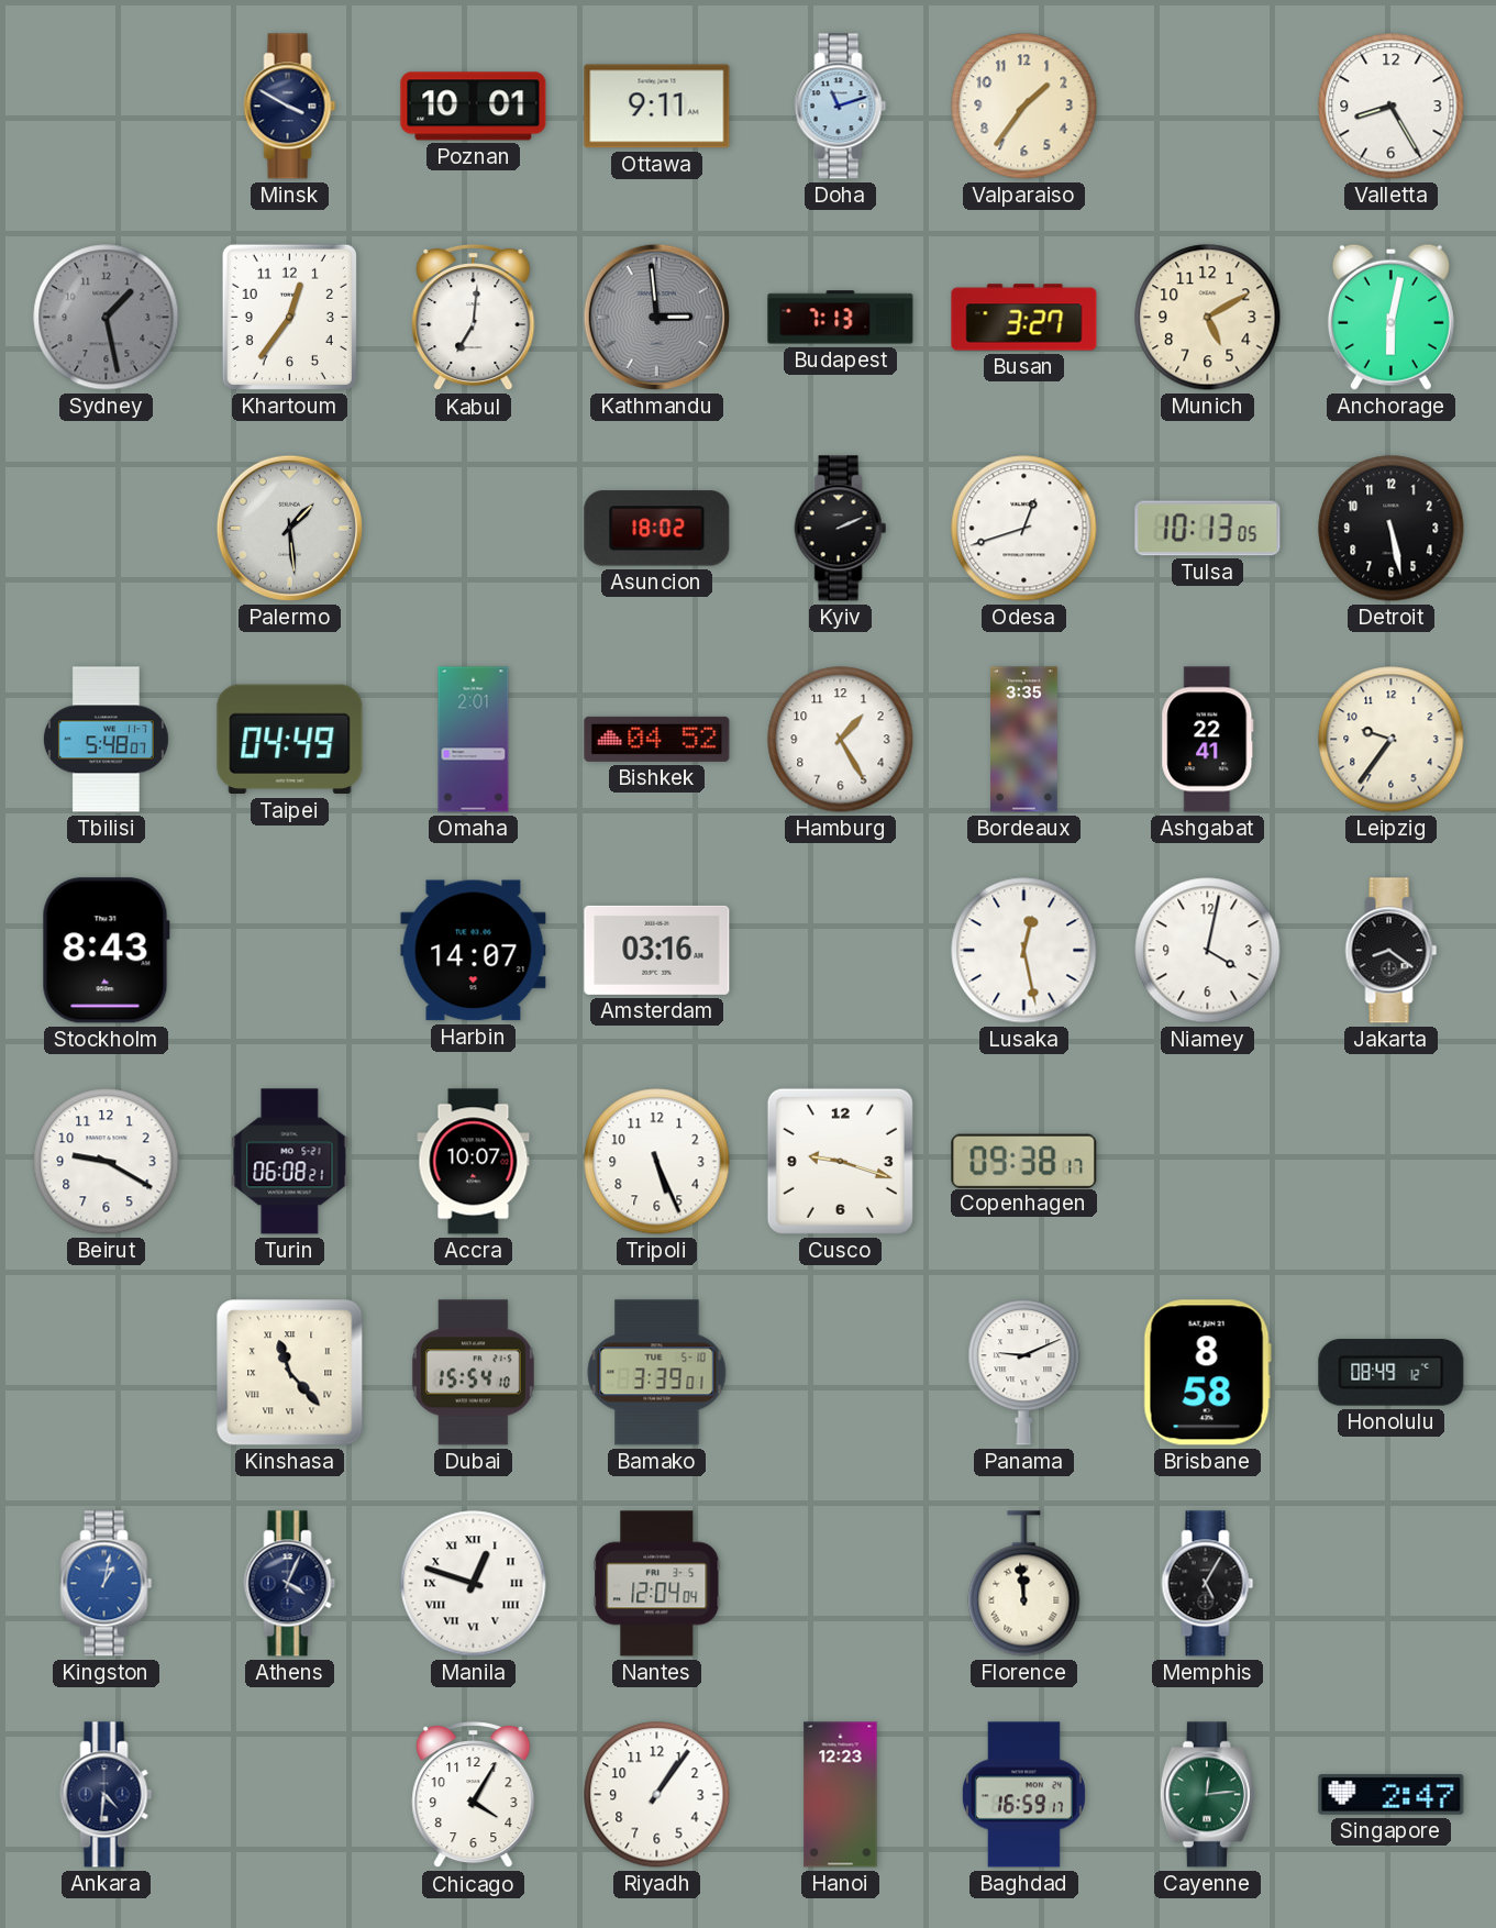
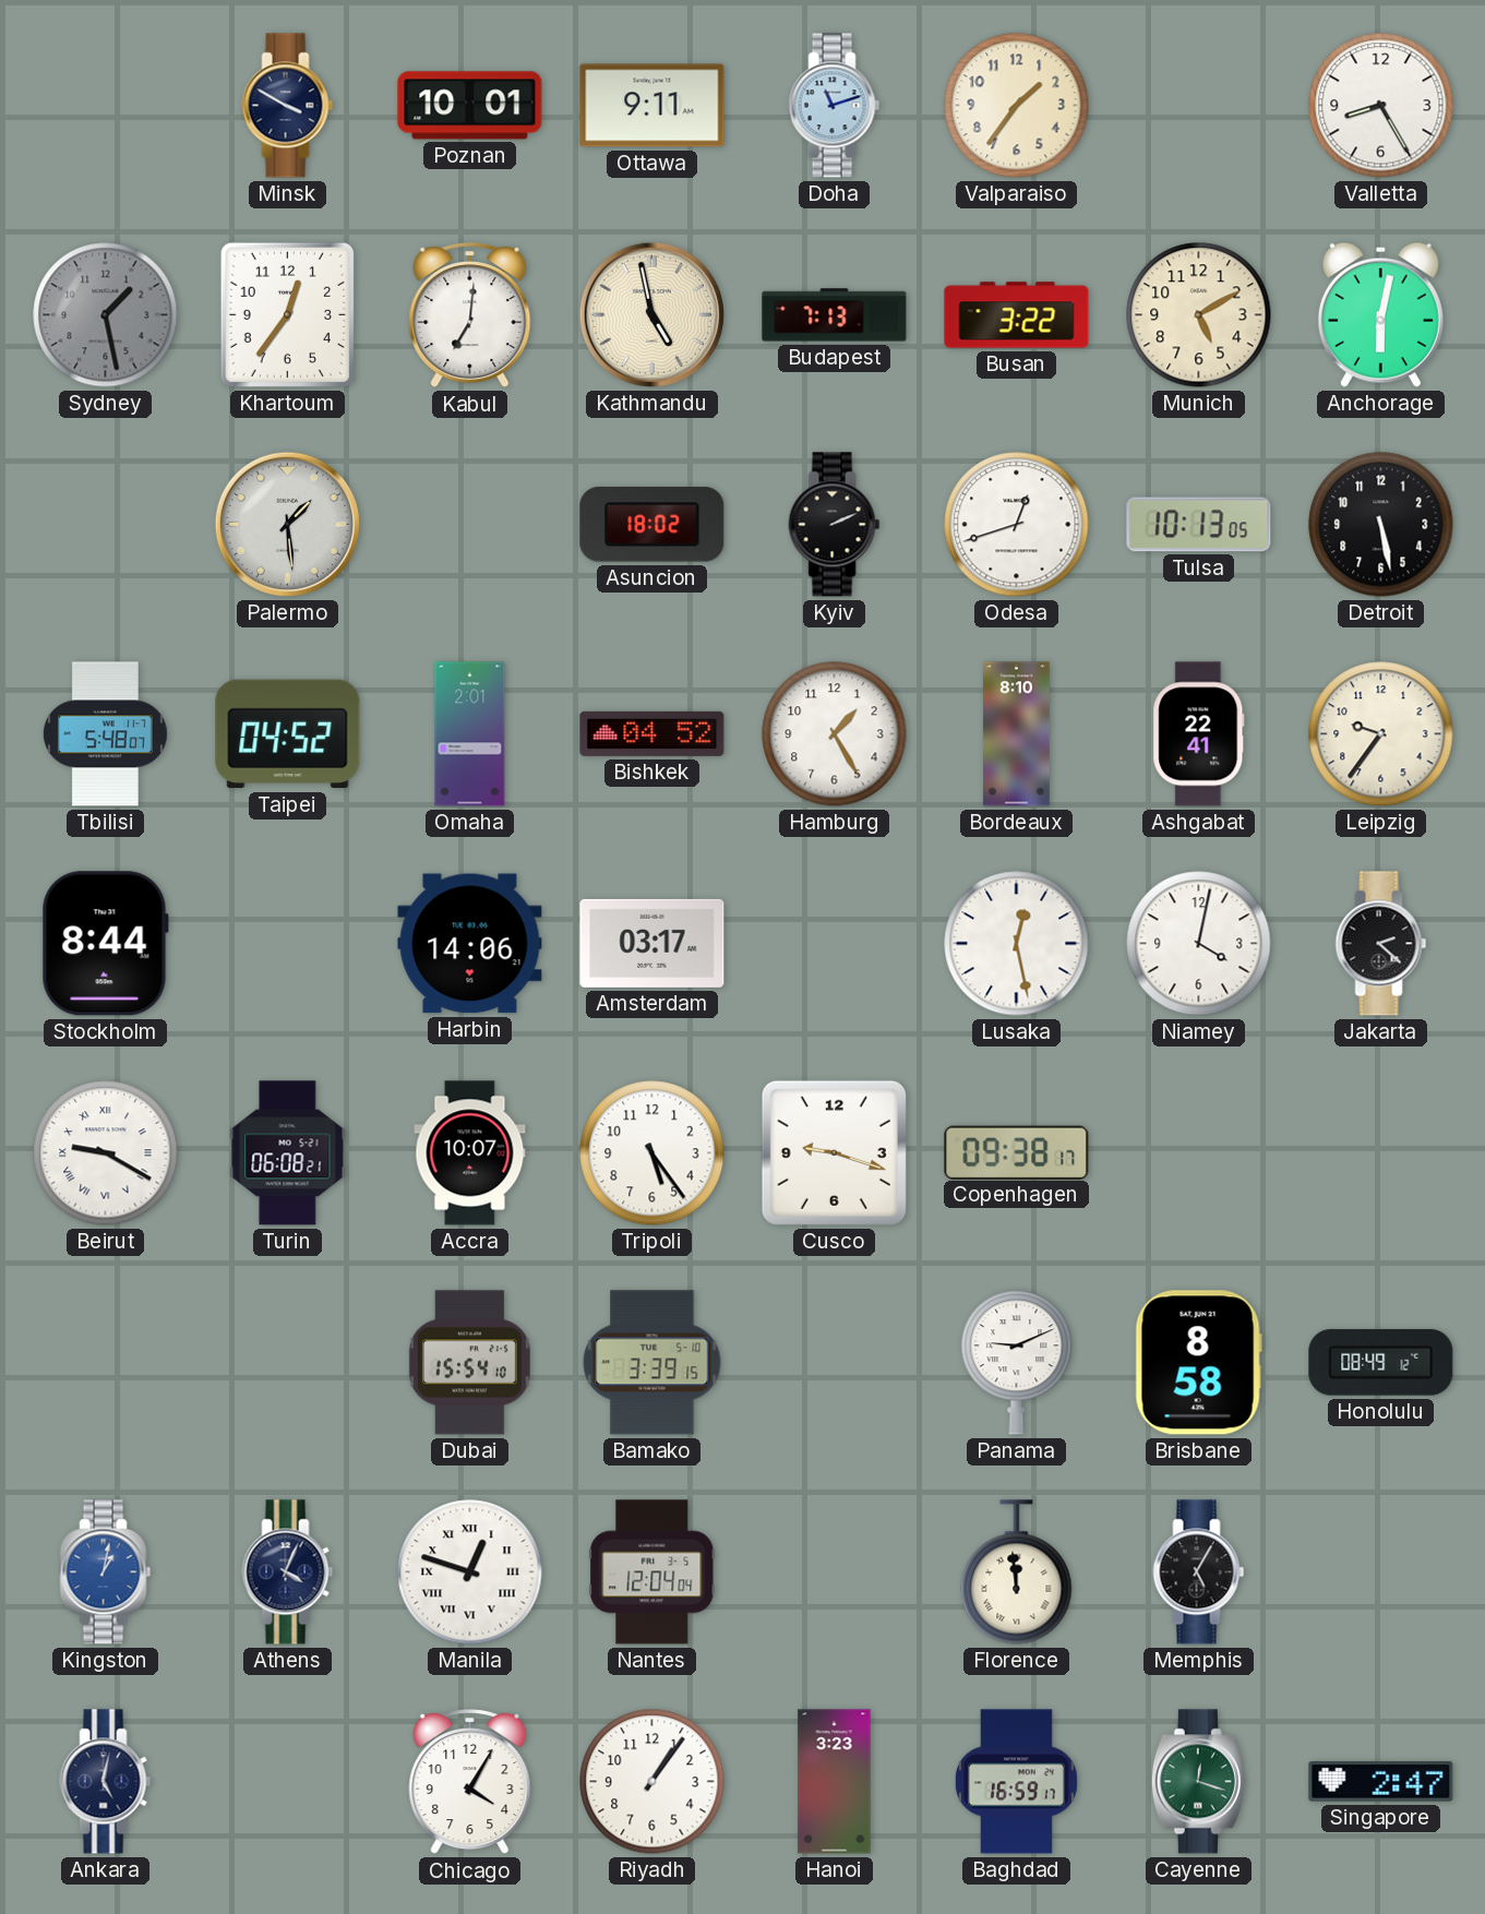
Kathmandu: 2:59 -> 4:58
Kathmandu dial: grey -> cream
Busan: 3:27 -> 3:22
Taipei: 04:49 -> 04:52
Bordeaux: 3:35 -> 8:10
Stockholm: 8:43 -> 8:44
Harbin: 14:07 -> 14:06
Amsterdam: 03:16 -> 03:17
Jakarta: 8:21 -> 2:22
Beirut numerals: Arabic -> Roman
Tripoli: 5:26 -> 5:24
Kinshasa: 11:23 -> none
Bamako: 3:39:01 -> 3:39:15
Ankara: 4:31 -> 5:02
Hanoi: 12:23 -> 3:23
Cayenne: 12:14 -> 12:18
